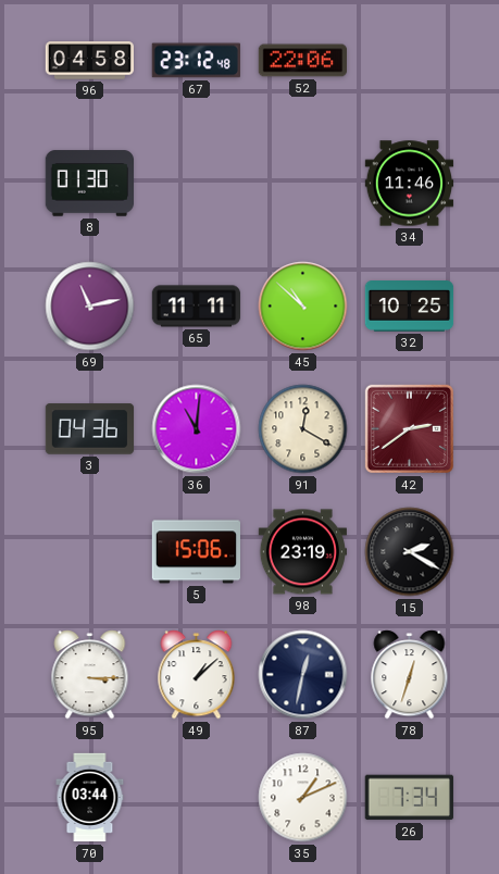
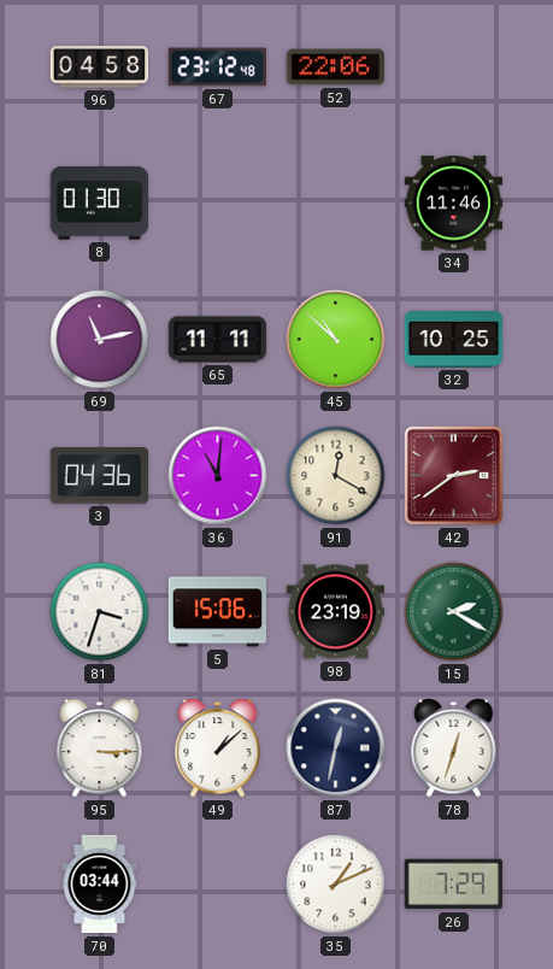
81: none -> 3:33
15 dial: black -> green
26: 7:34 -> 7:29
